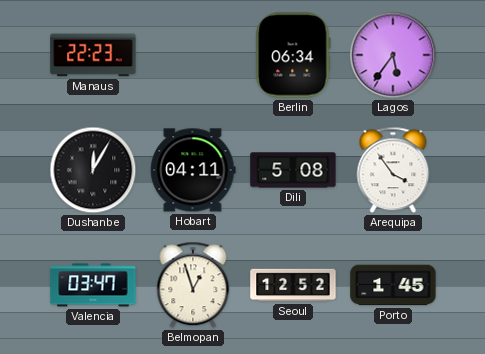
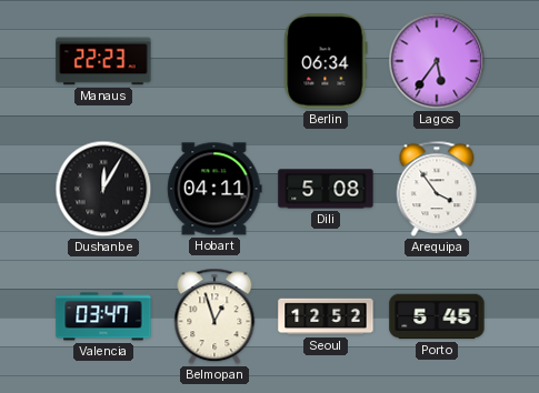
Porto: 1:45 -> 5:45
